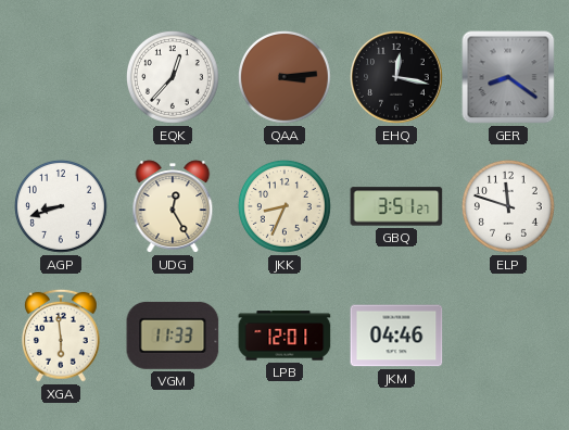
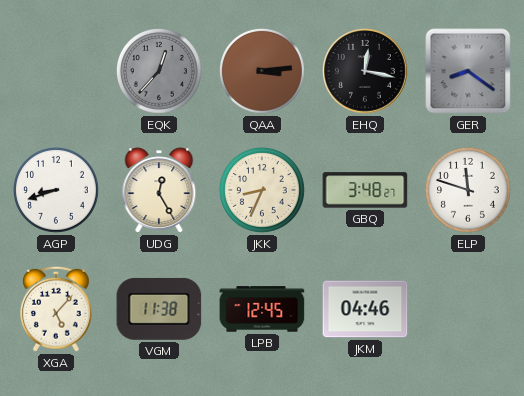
EQK dial: white -> grey
GBQ: 3:51 -> 3:48
XGA: 5:59 -> 5:07
VGM: 11:33 -> 11:38
LPB: 12:01 -> 12:45
